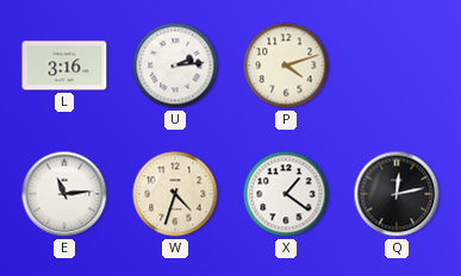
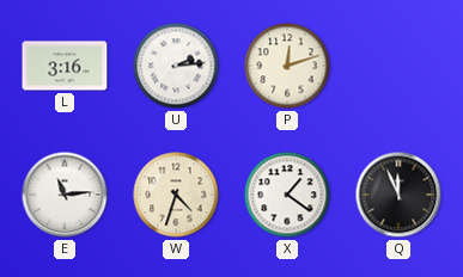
P: 4:12 -> 12:12
Q: 12:13 -> 11:56
